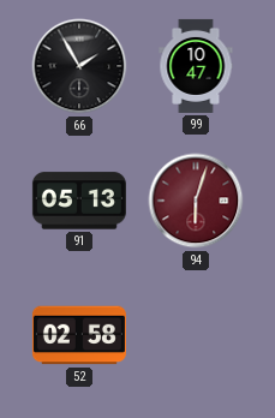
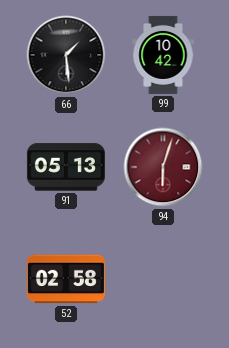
66: 1:55 -> 1:29
99: 10:47 -> 10:42
